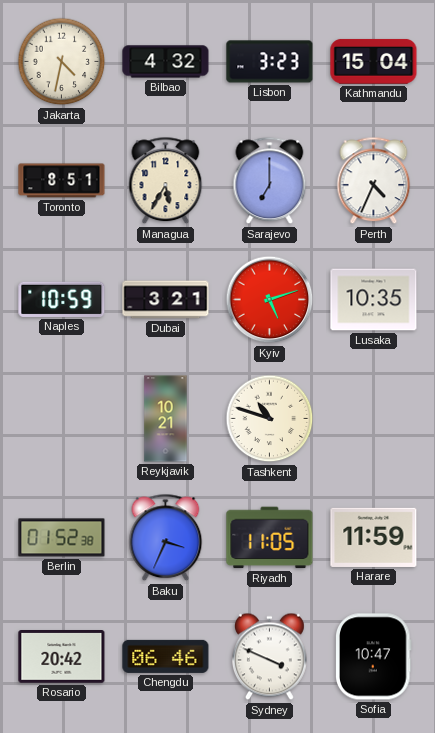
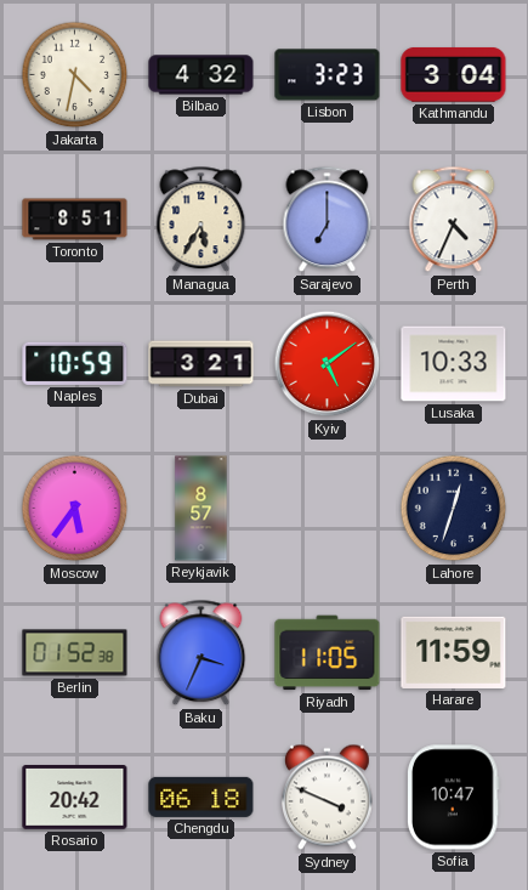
Kathmandu: 15:04 -> 3:04
Kyiv: 5:12 -> 5:09
Lusaka: 10:35 -> 10:33
Moscow: none -> 5:36
Reykjavik: 10:21 -> 8:57
Tashkent: 10:48 -> none
Lahore: none -> 12:33
Chengdu: 06:46 -> 06:18
